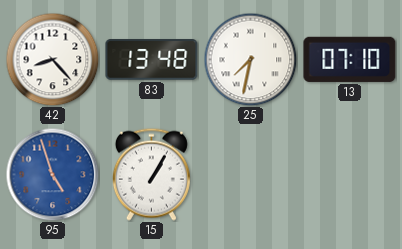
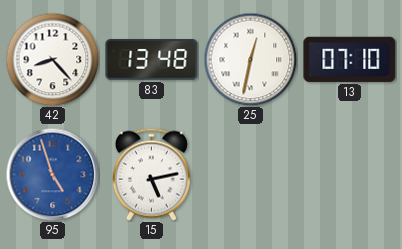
25: 7:32 -> 12:32
15: 1:05 -> 5:13
